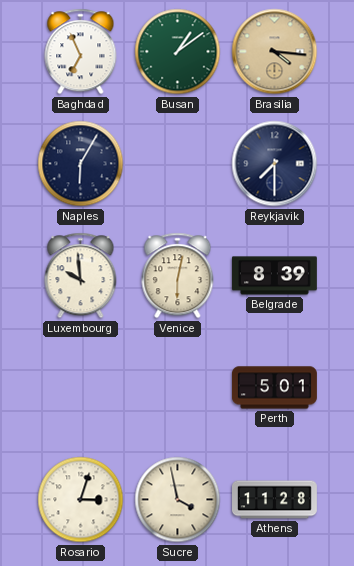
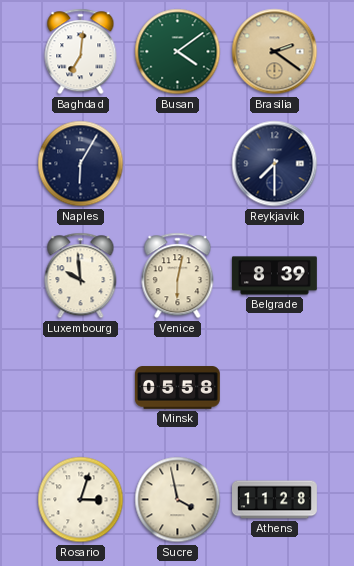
Baghdad: 6:56 -> 7:01
Busan: 1:09 -> 4:09
Brasilia: 4:16 -> 2:21
Minsk: none -> 05:58
Perth: 5:01 -> none
